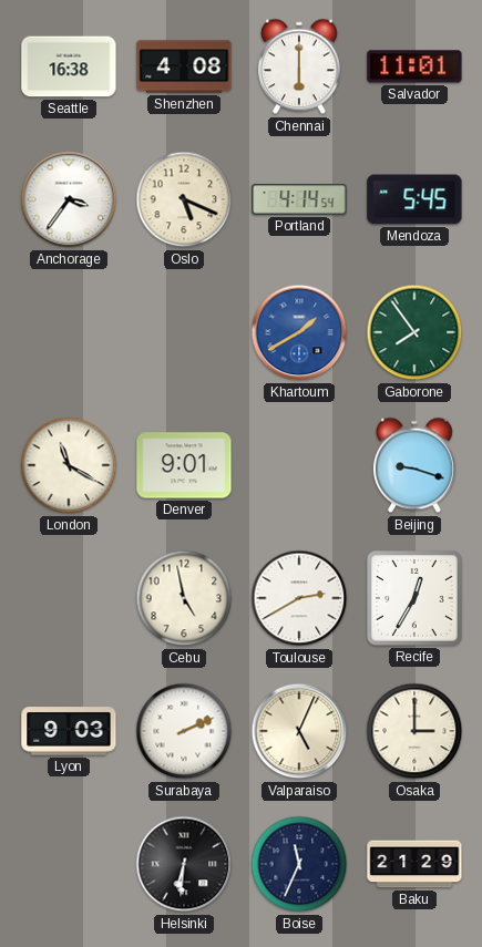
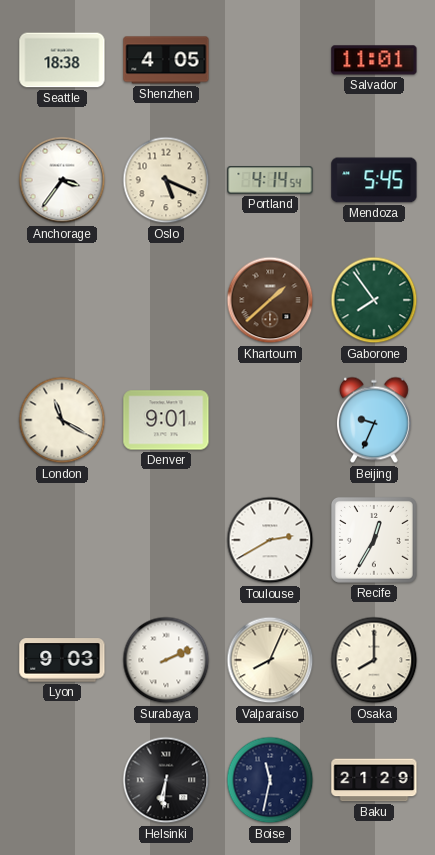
Seattle: 16:38 -> 18:38
Shenzhen: 4:08 -> 4:05
Chennai: 6:00 -> none
Khartoum: 1:40 -> 1:38
Khartoum dial: blue -> brown
Beijing: 9:18 -> 9:34
Cebu: 4:58 -> none
Valparaiso: 5:04 -> 8:04
Osaka: 3:00 -> 8:00
Boise: 11:34 -> 11:32
